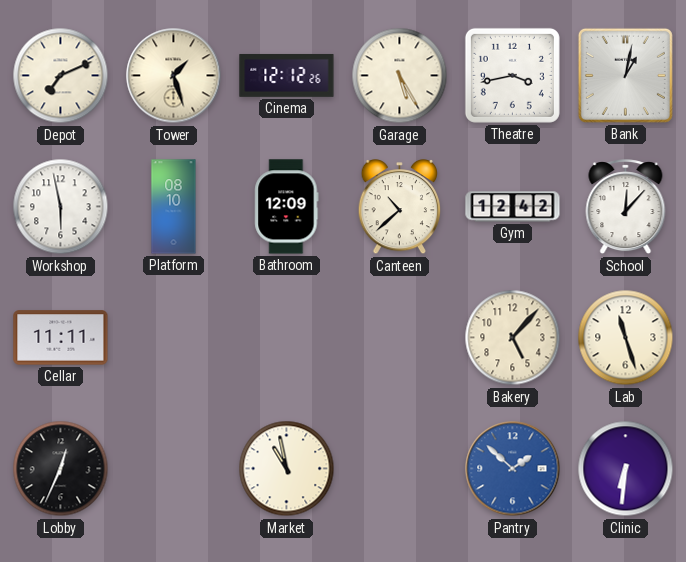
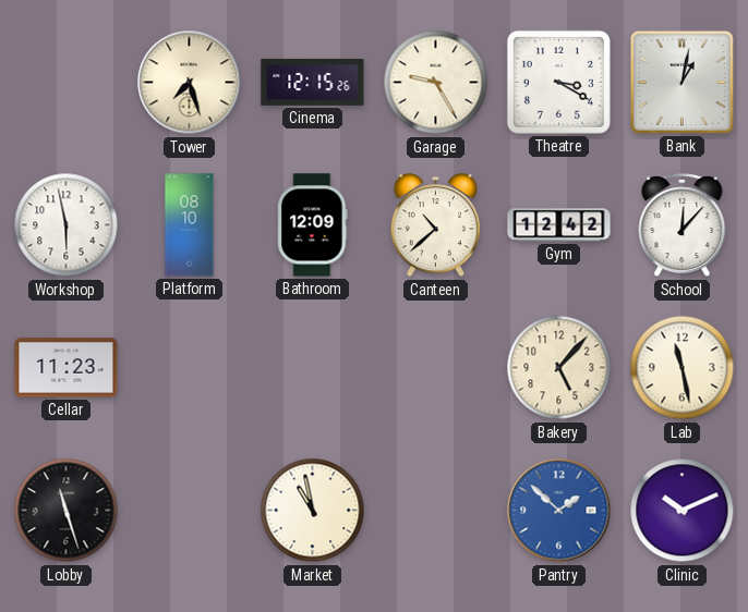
Depot: 7:11 -> none
Tower: 1:27 -> 7:27
Cinema: 12:12 -> 12:15
Garage: 5:25 -> 9:25
Theatre: 3:43 -> 3:20
Cellar: 11:11 -> 11:23
Lab: 11:27 -> 11:28
Lobby: 12:34 -> 11:27
Clinic: 6:31 -> 10:11
